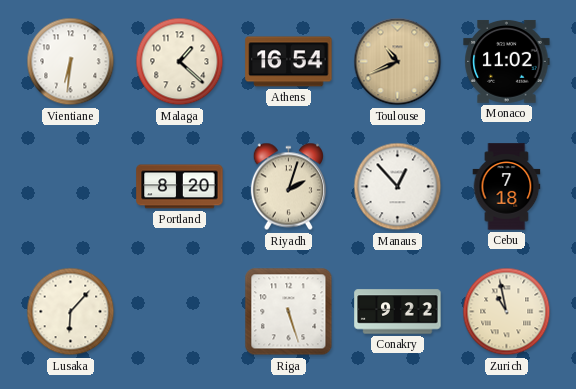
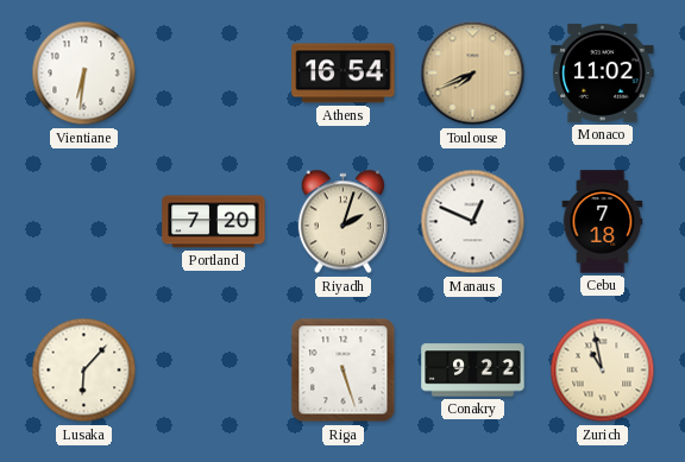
Malaga: 1:22 -> none
Toulouse: 10:41 -> 7:41
Portland: 8:20 -> 7:20
Manaus: 12:53 -> 12:49
